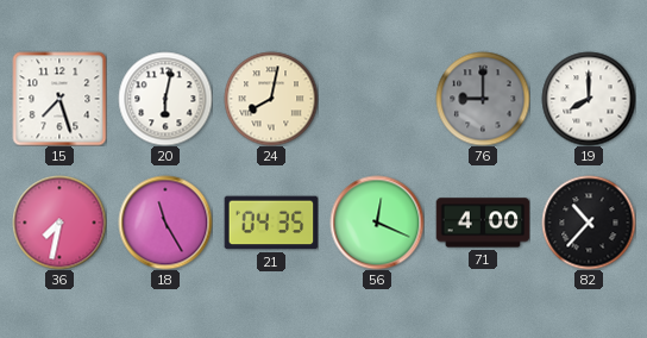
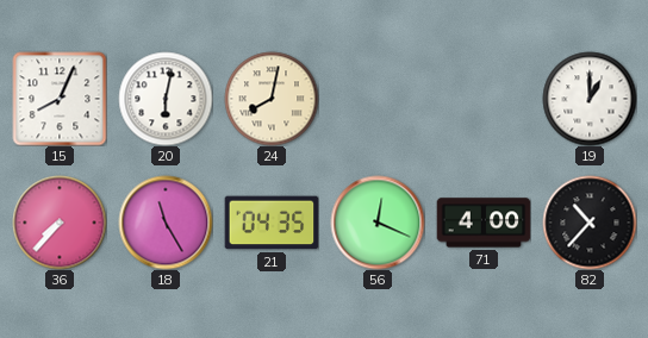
15: 7:27 -> 8:04
76: 9:00 -> none
19: 8:00 -> 1:00
36: 7:32 -> 7:37
